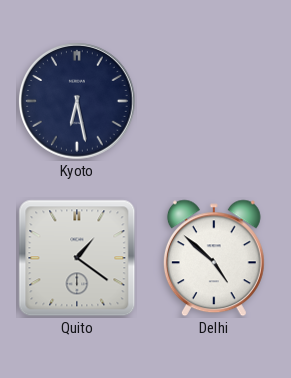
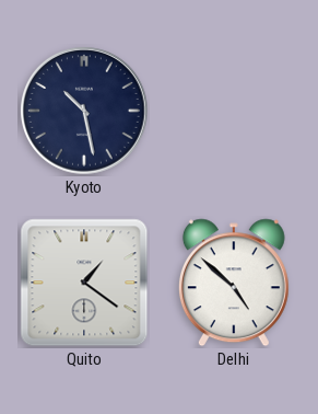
Kyoto: 6:28 -> 10:28
